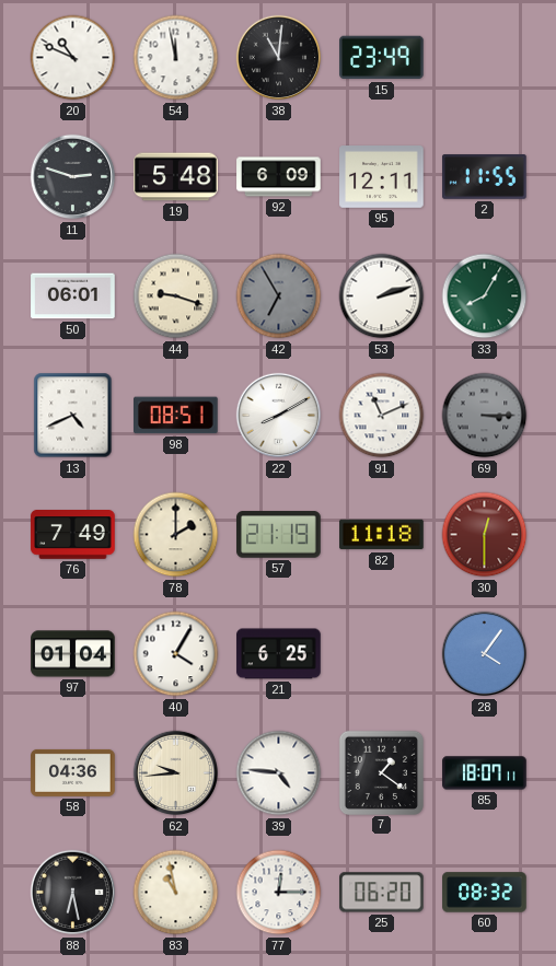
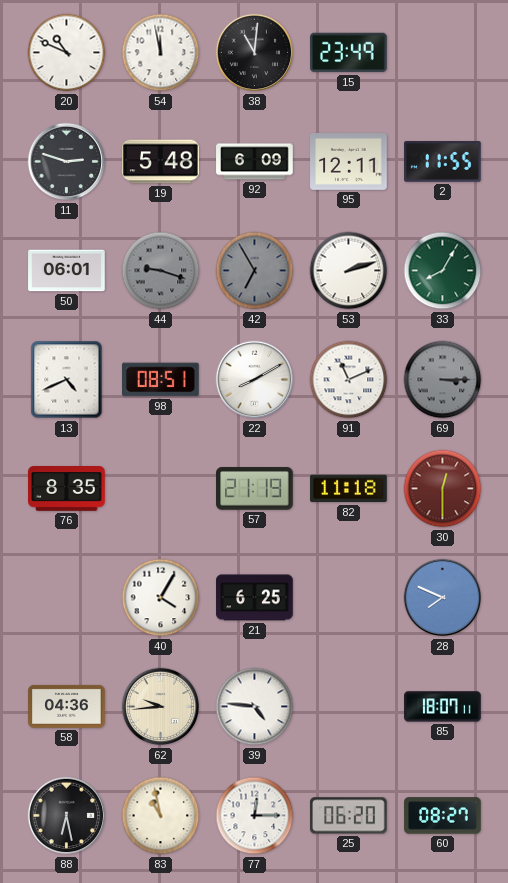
44 dial: cream -> grey
76: 7:49 -> 8:35
78: 2:00 -> none
97: 01:04 -> none
28: 4:06 -> 7:49
7: 1:21 -> none
60: 08:32 -> 08:27
